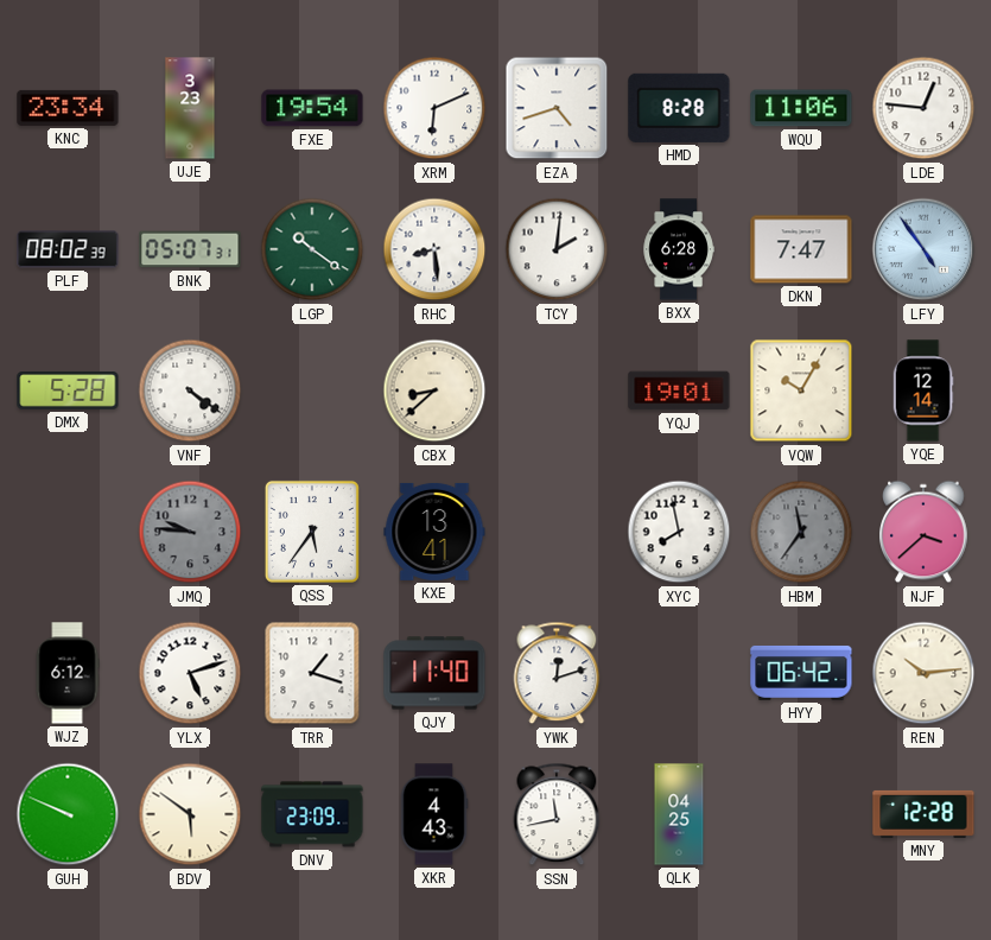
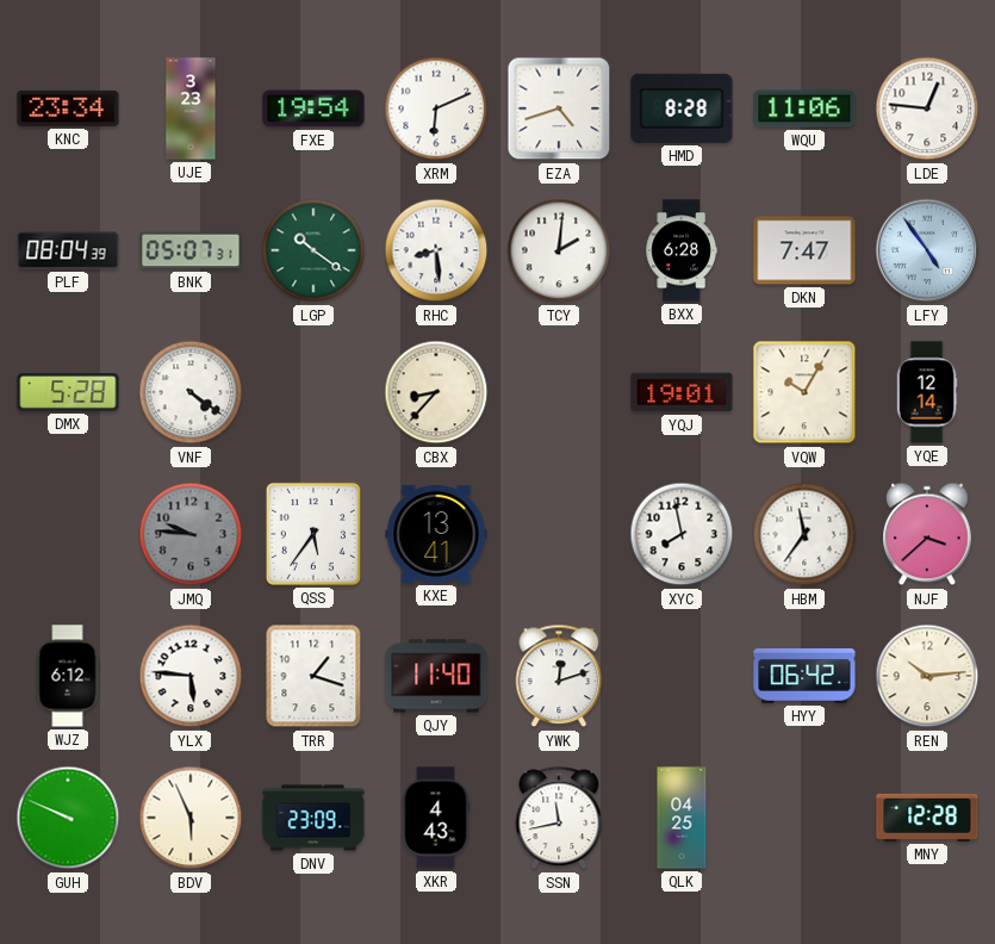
PLF: 08:02 -> 08:04
CBX: 8:38 -> 8:37
HBM dial: grey -> white
YLX: 5:12 -> 5:46
BDV: 5:51 -> 5:56
